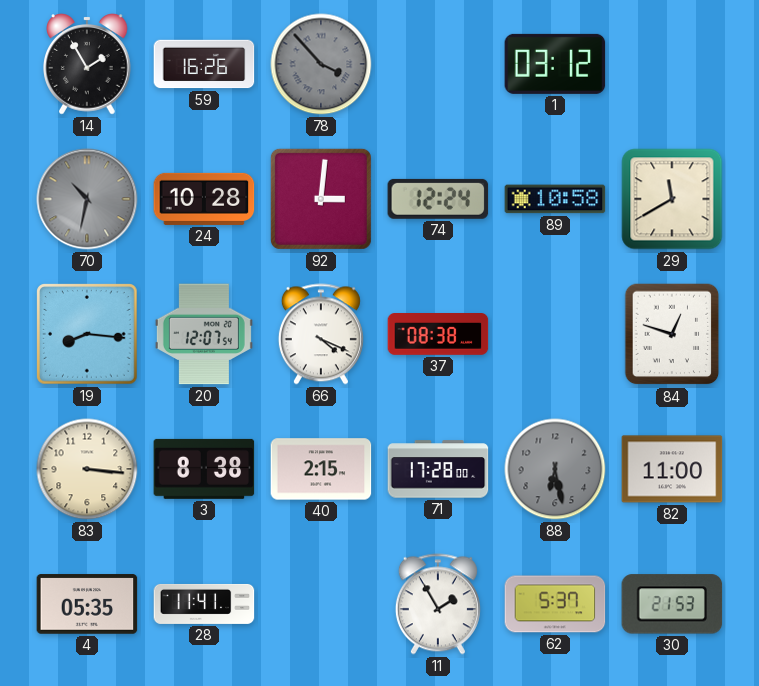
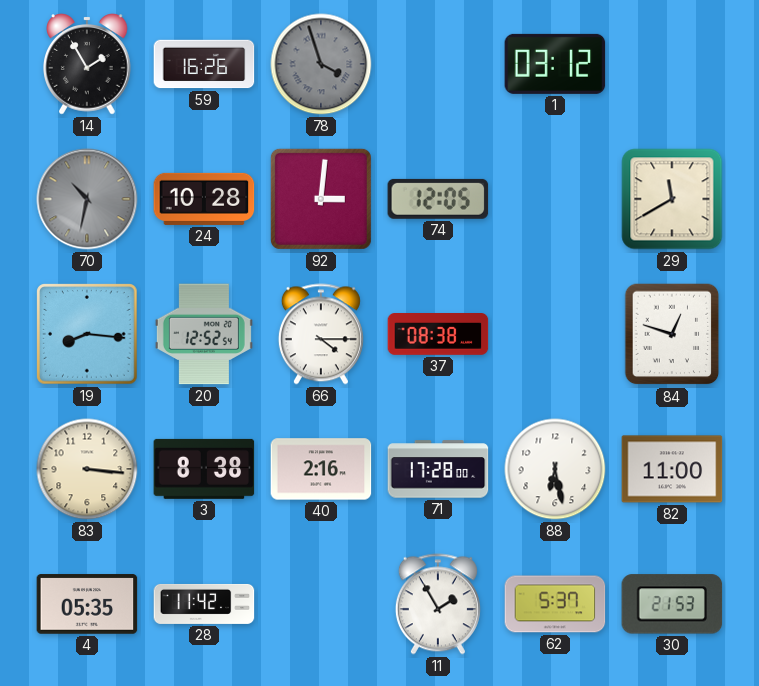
78: 3:53 -> 3:57
74: 12:24 -> 12:05
89: 10:58 -> none
20: 12:07 -> 12:52
66: 4:19 -> 4:15
40: 2:15 -> 2:16
88 dial: grey -> white
28: 11:41 -> 11:42
